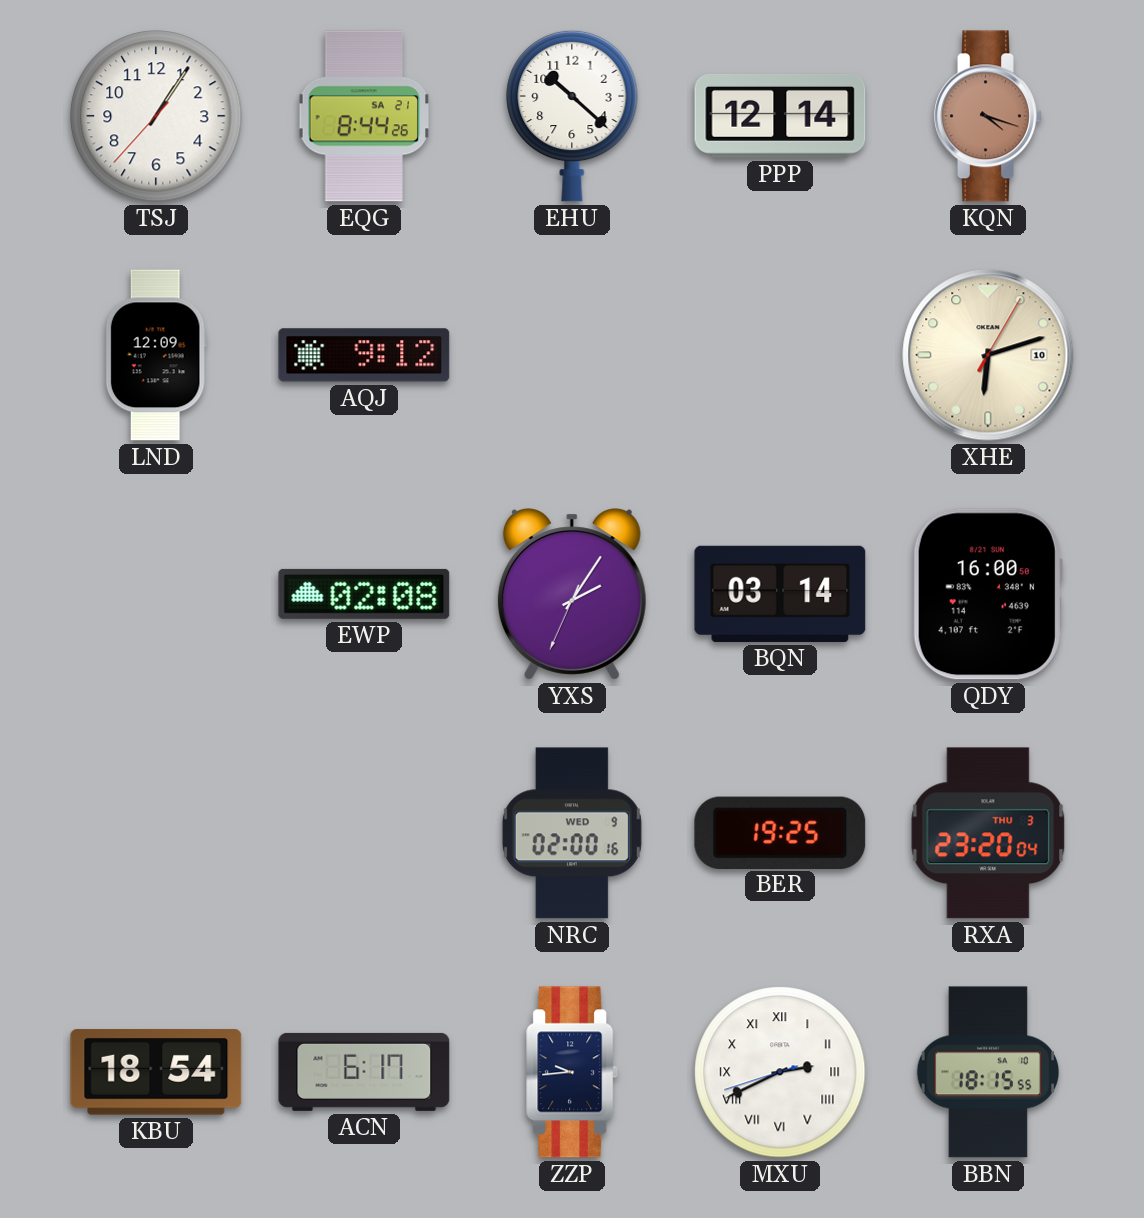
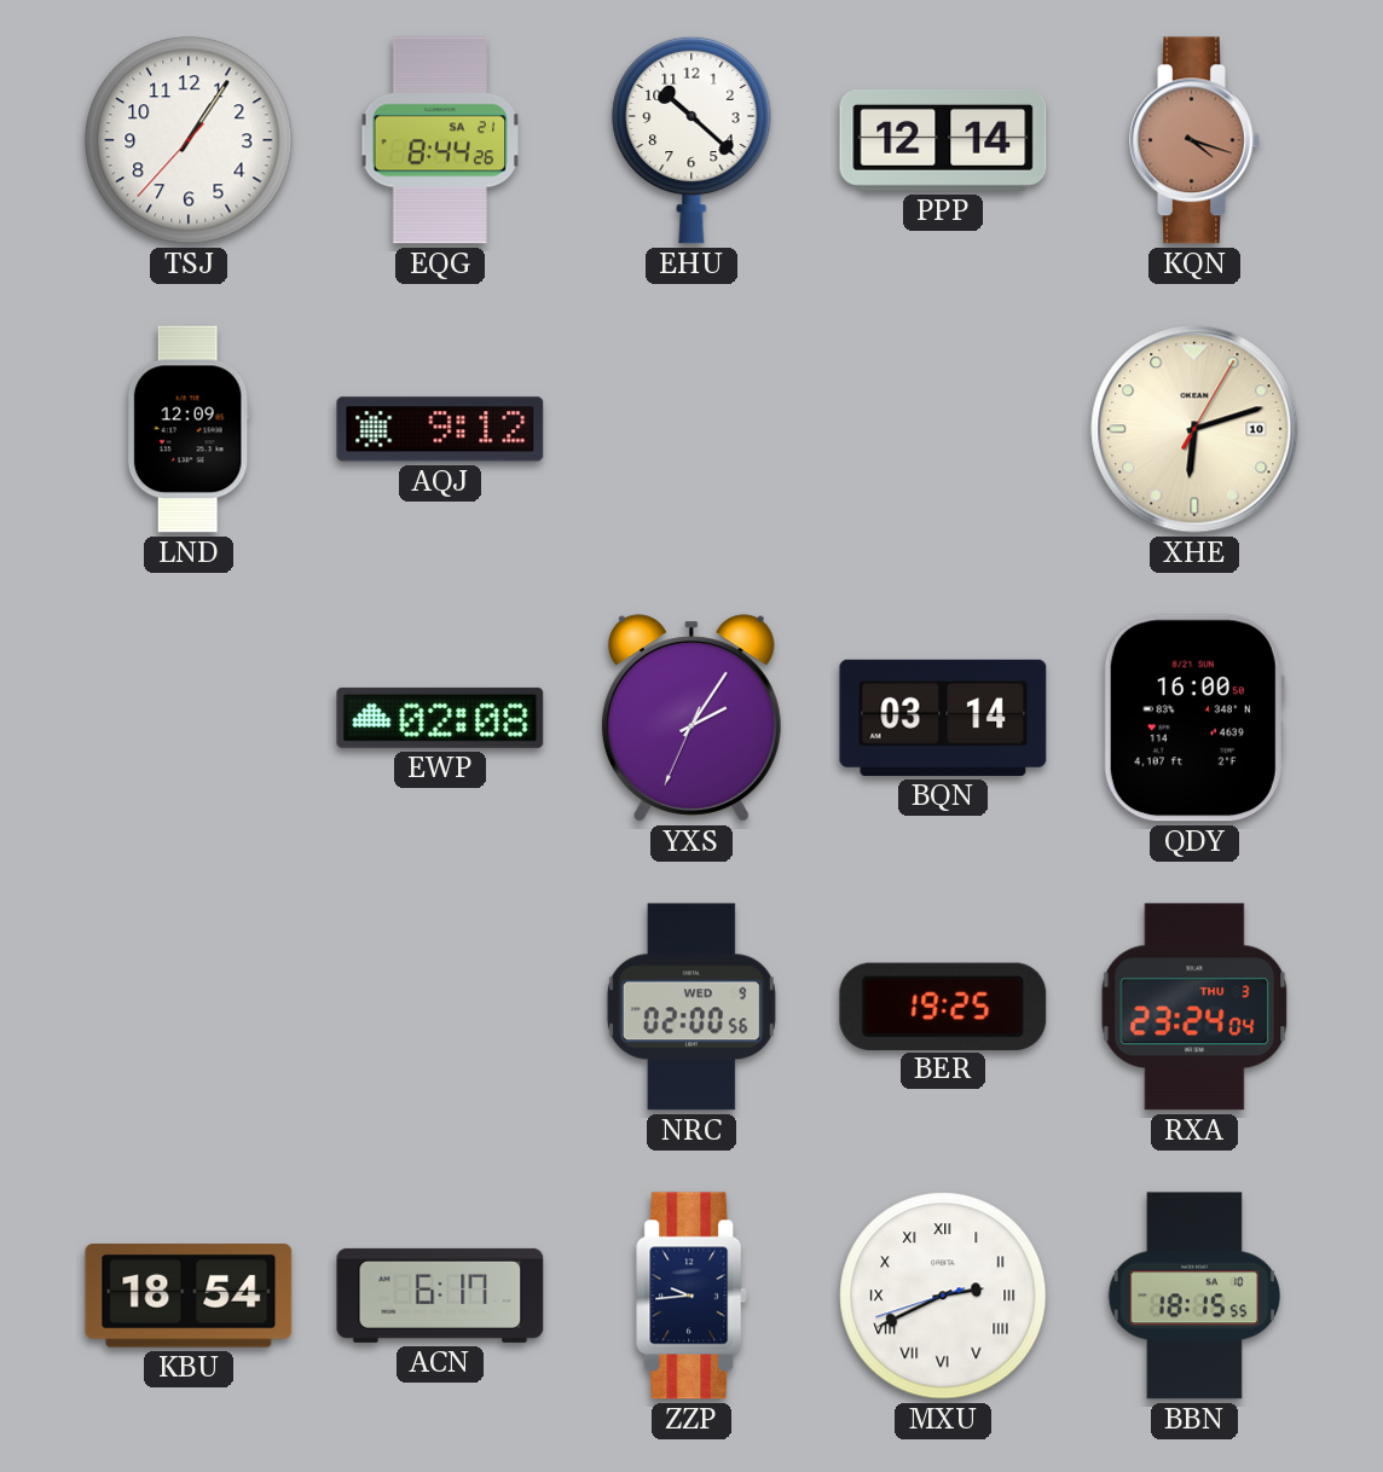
NRC: 02:00:16 -> 02:00:56
RXA: 23:20 -> 23:24
